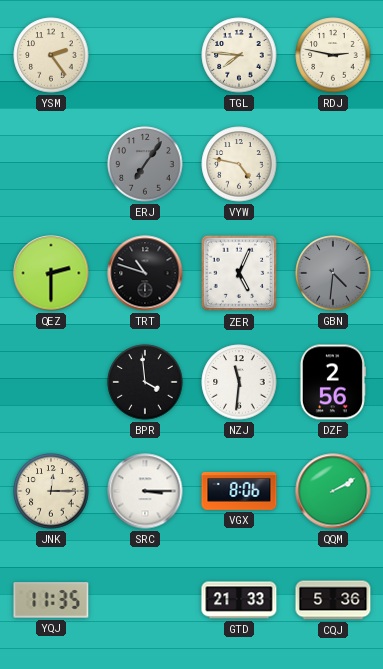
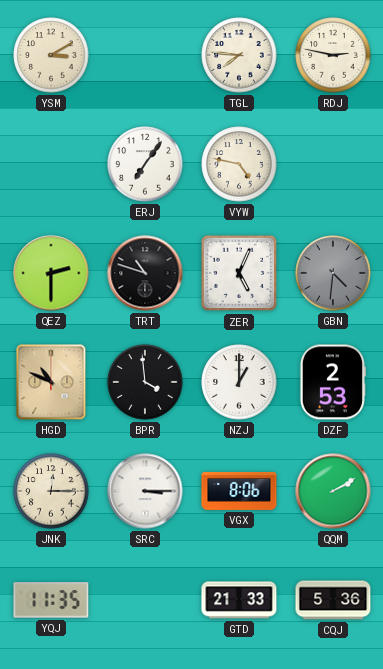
YSM: 2:24 -> 3:10
ERJ dial: grey -> white
HGD: none -> 10:49
NZJ: 11:31 -> 1:00
DZF: 2:56 -> 2:53
